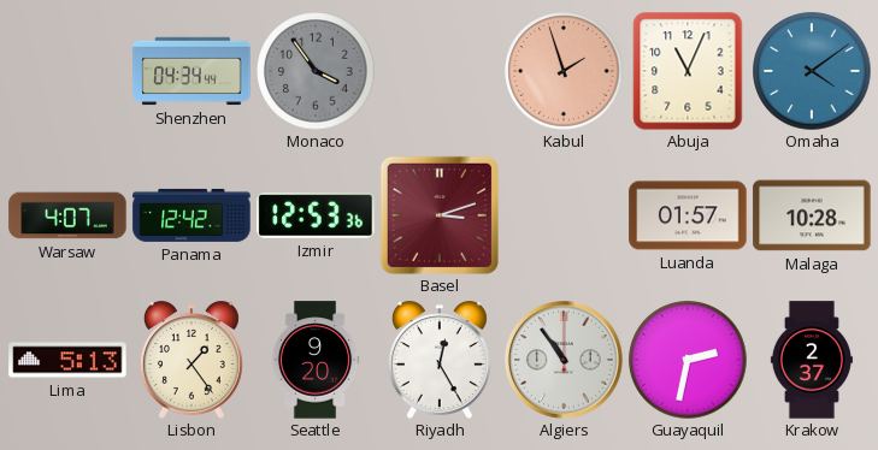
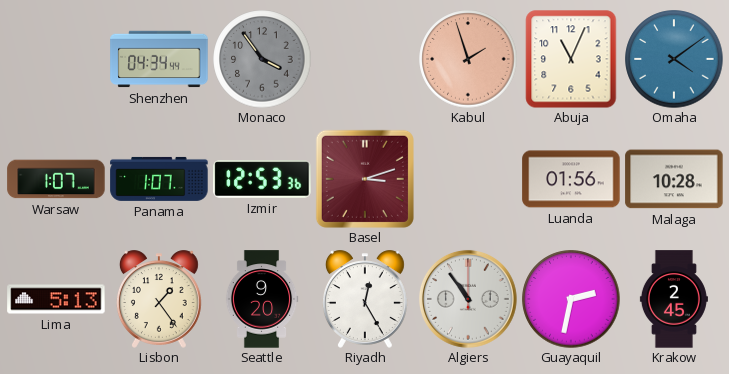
Warsaw: 4:07 -> 1:07
Panama: 12:42 -> 1:07
Luanda: 01:57 -> 01:56
Krakow: 2:37 -> 2:45
